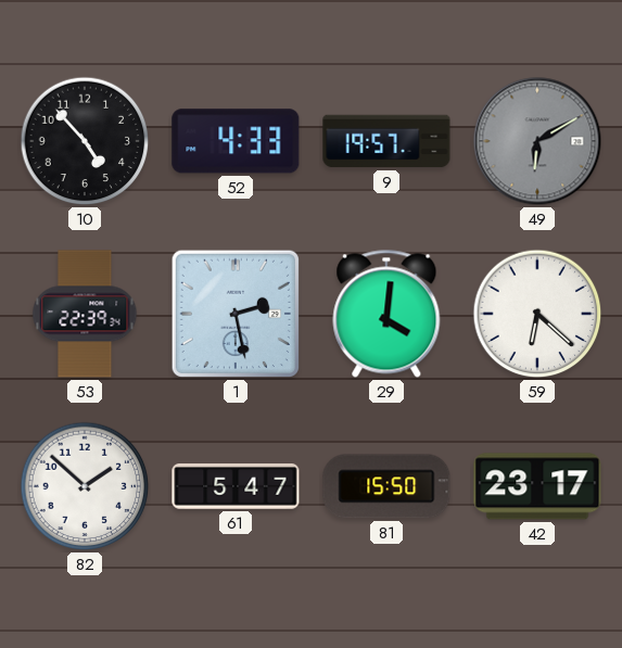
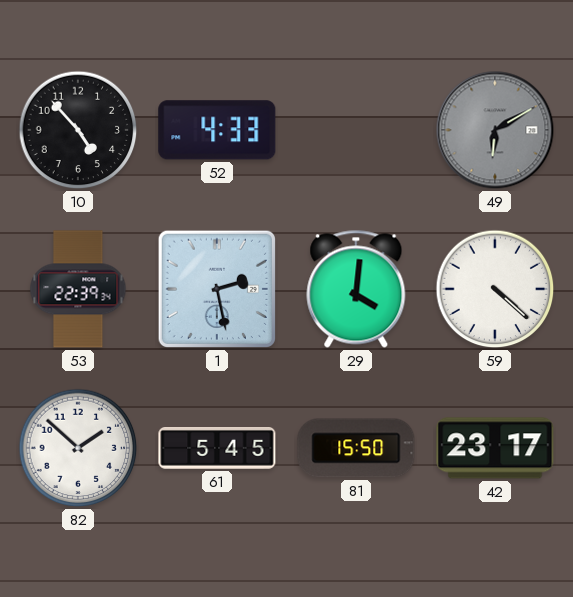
9: 19:57 -> none
59: 6:22 -> 4:22
61: 5:47 -> 5:45
